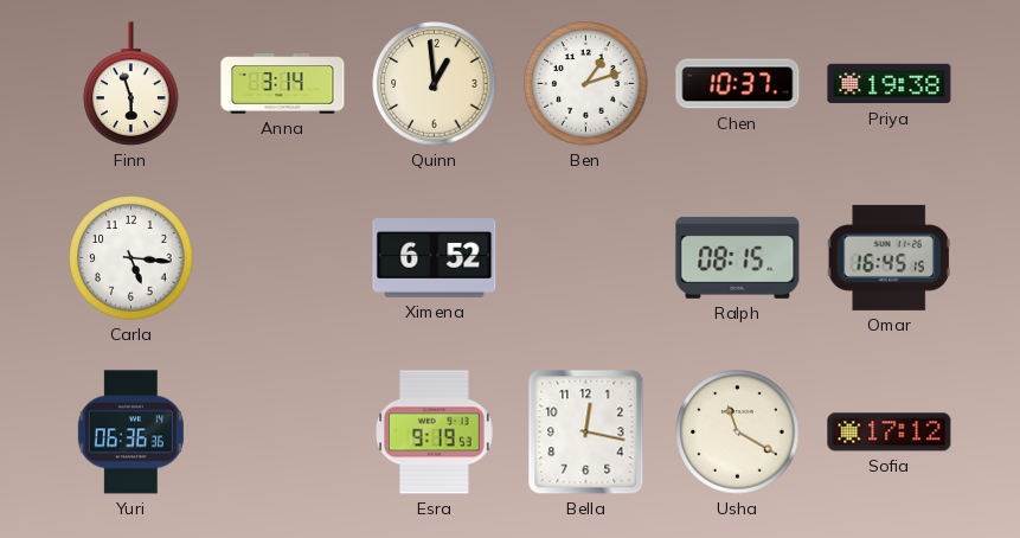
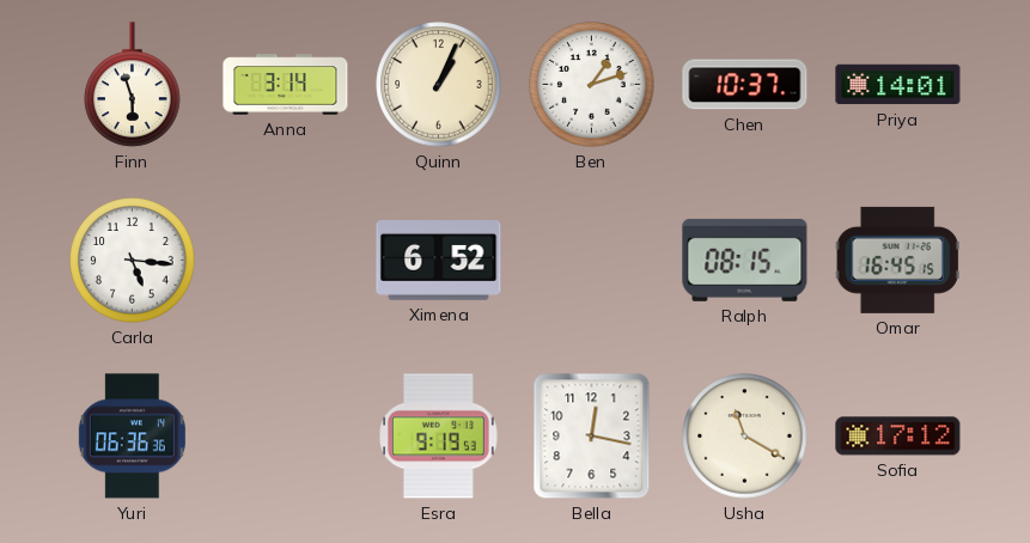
Quinn: 12:59 -> 1:04
Priya: 19:38 -> 14:01
